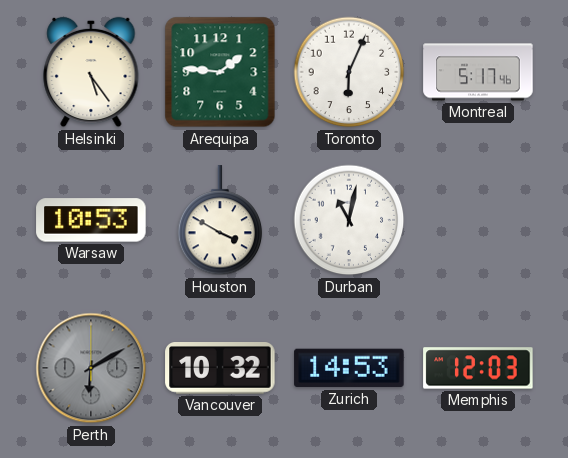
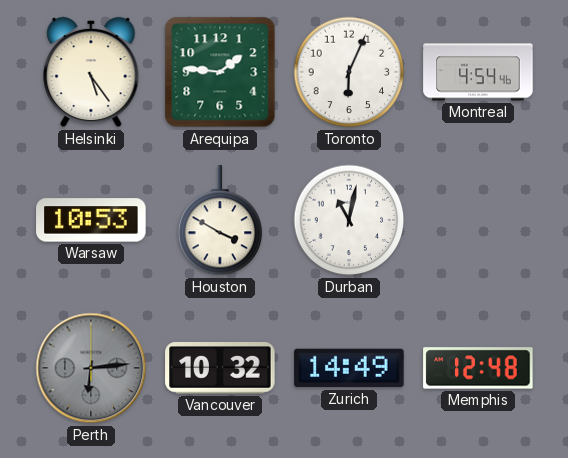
Montreal: 5:17 -> 4:54
Perth: 6:10 -> 6:14
Zurich: 14:53 -> 14:49
Memphis: 12:03 -> 12:48
